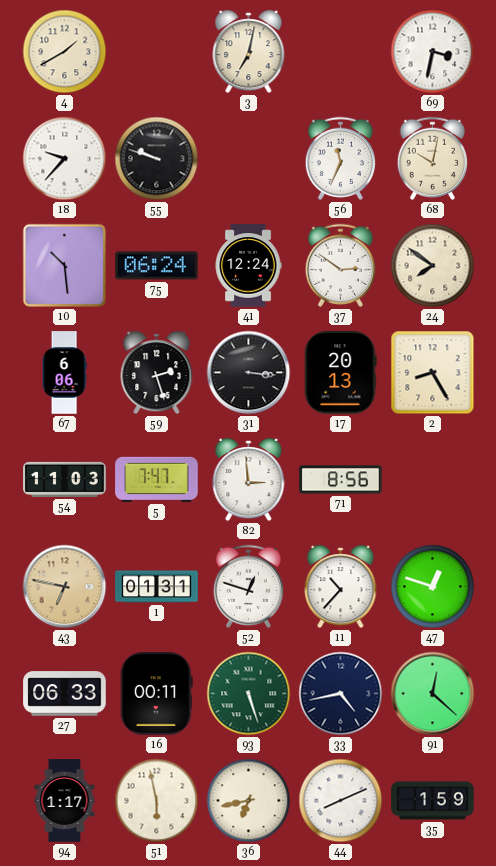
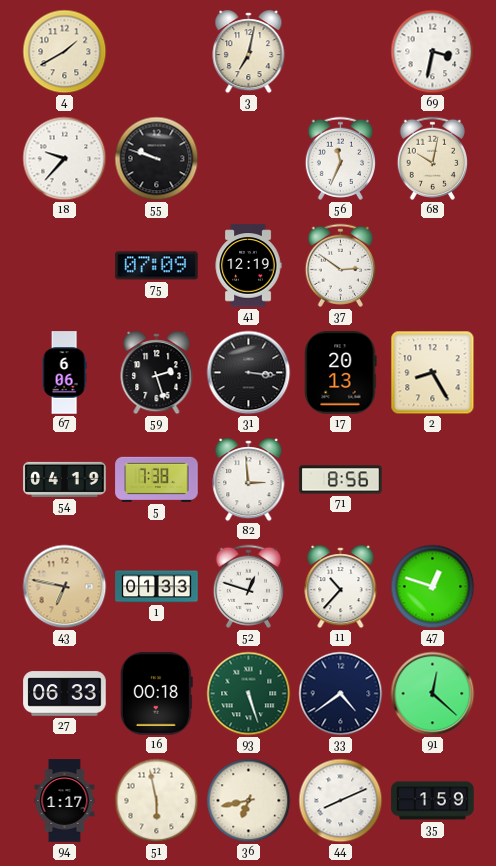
10: 10:29 -> none
75: 06:24 -> 07:09
41: 12:24 -> 12:19
24: 7:51 -> none
54: 11:03 -> 04:19
5: 7:47 -> 7:38
1: 01:31 -> 01:33
16: 00:11 -> 00:18
33: 4:43 -> 4:39
